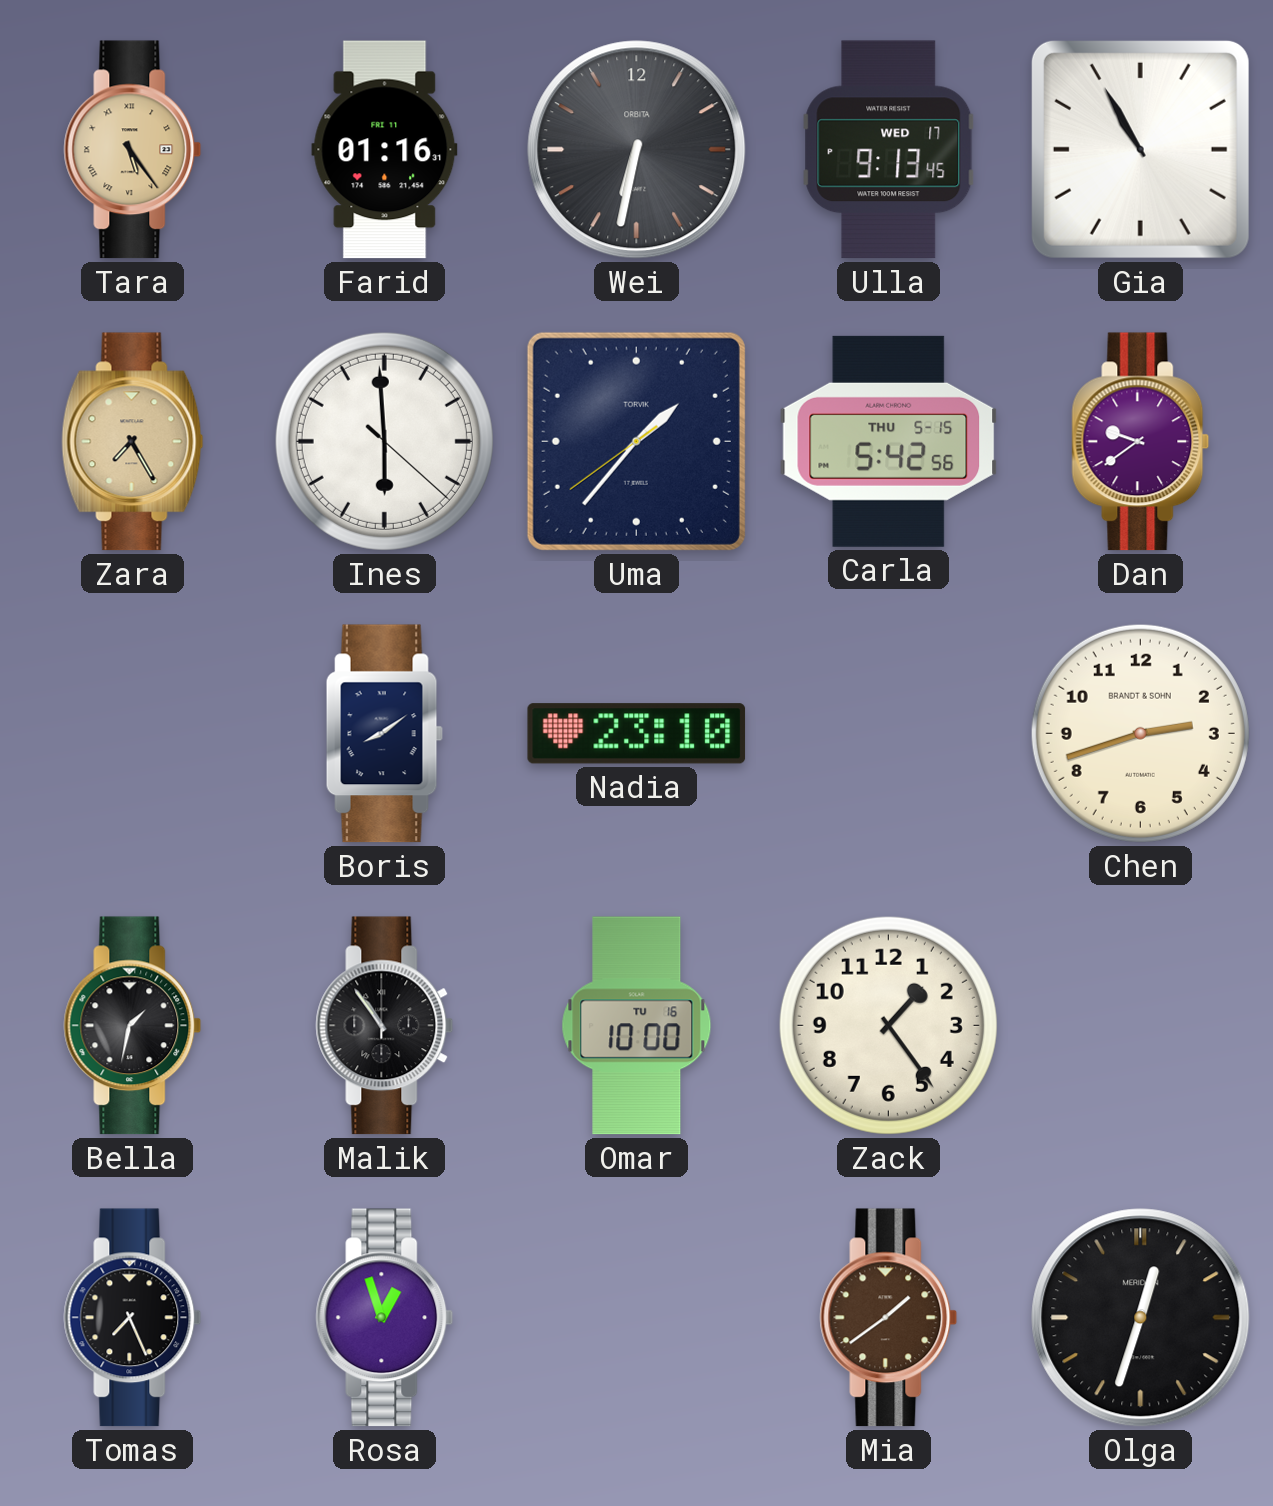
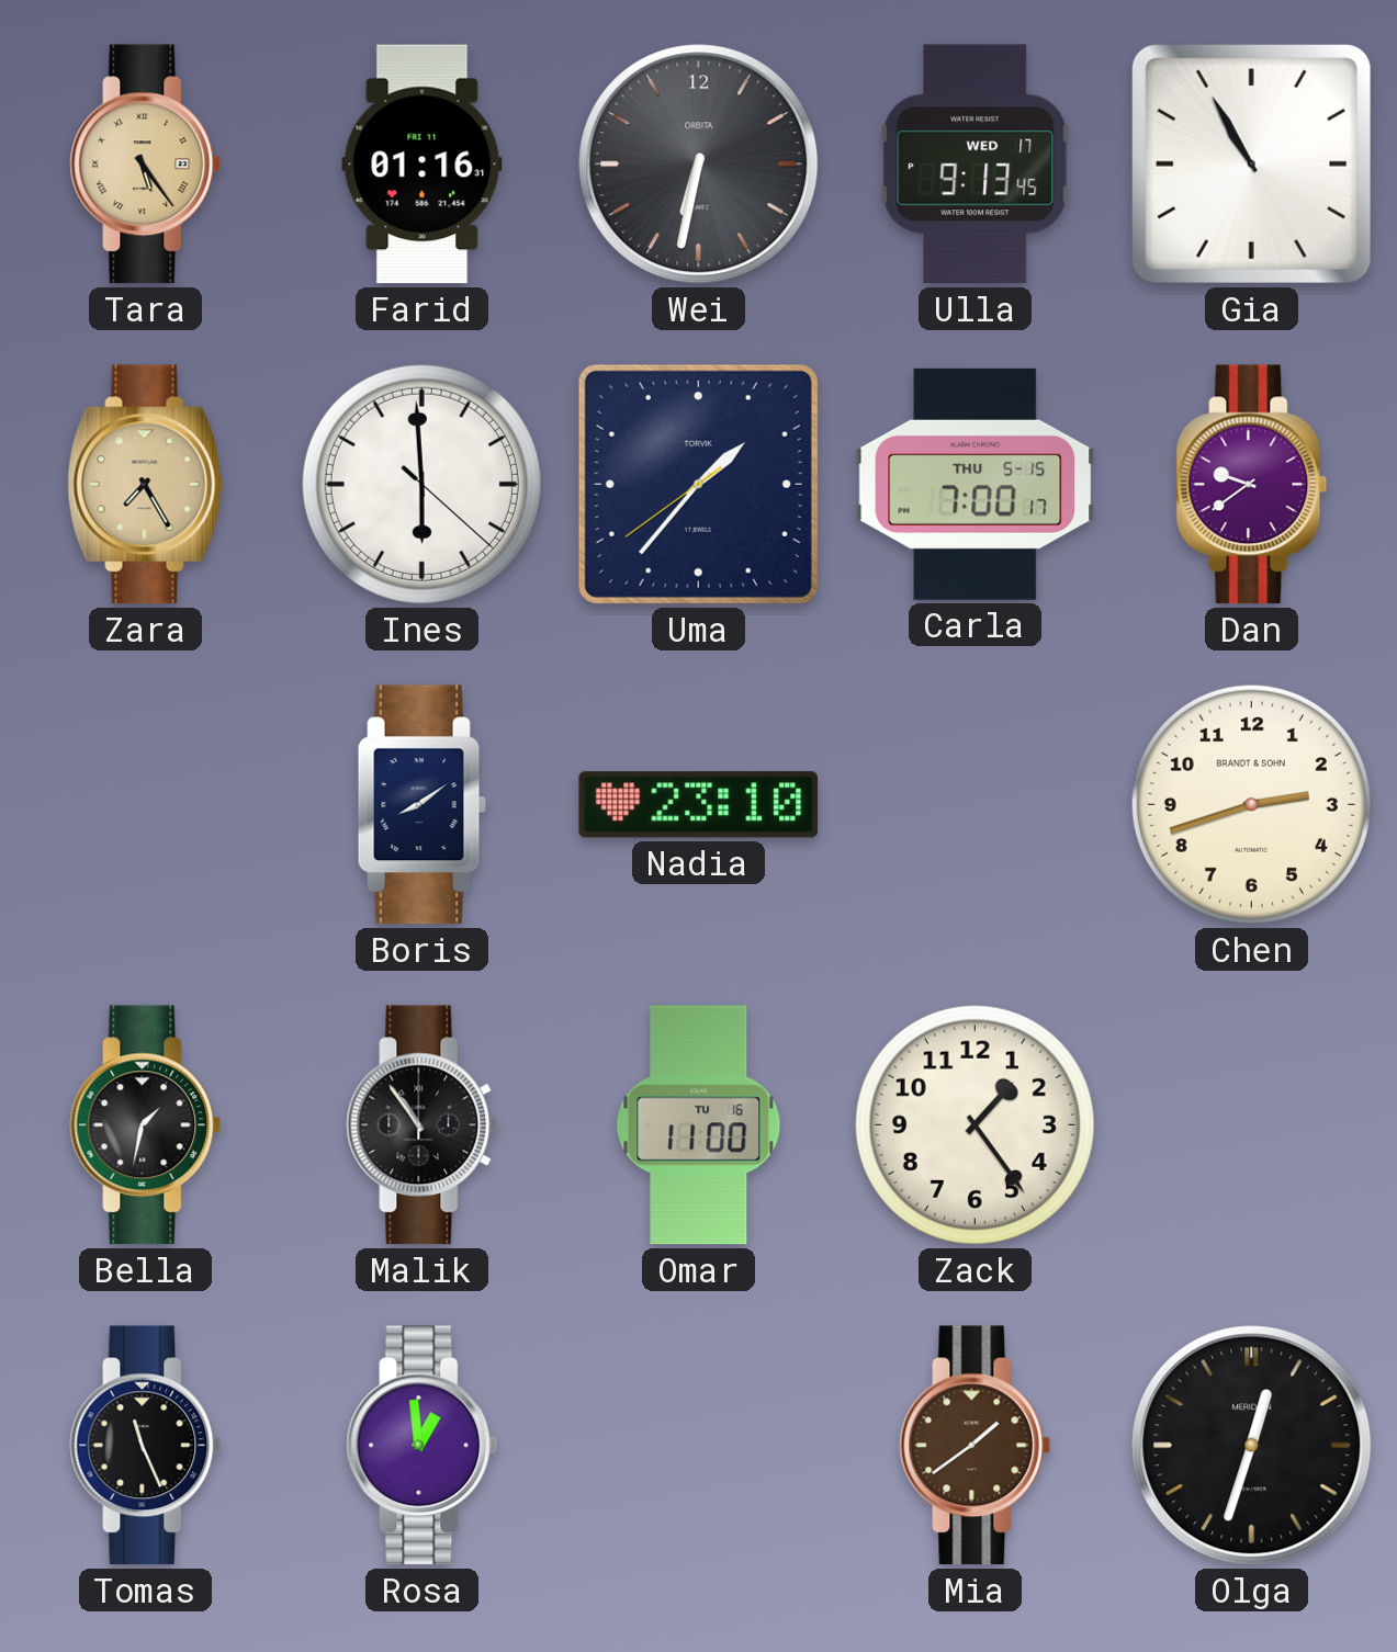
Carla: 5:42 -> 7:00
Omar: 10:00 -> 11:00
Tomas: 7:26 -> 11:26
Rosa: 12:57 -> 12:59
